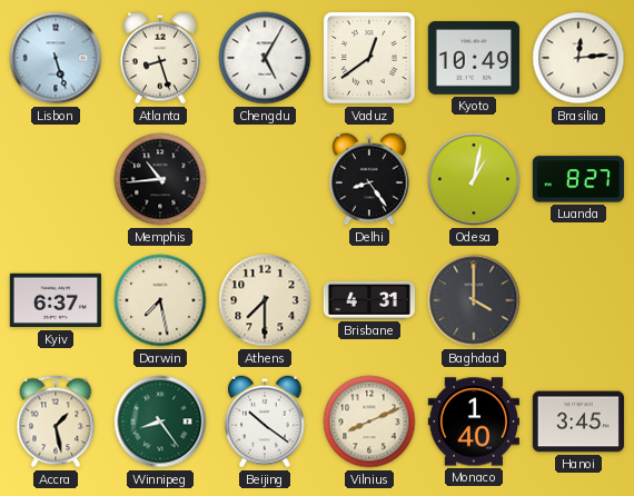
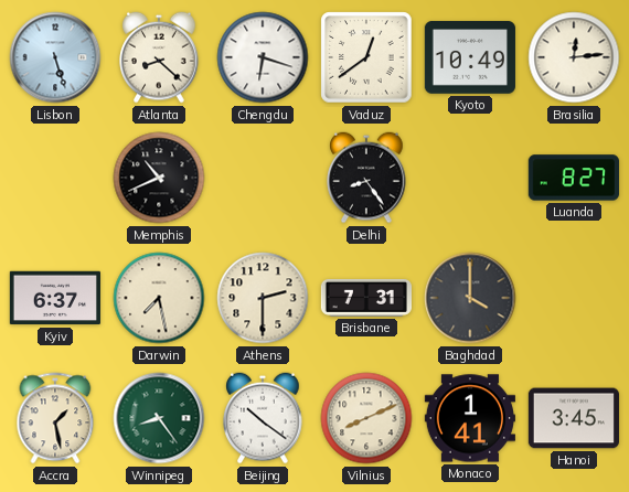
Atlanta: 8:27 -> 8:22
Chengdu: 5:05 -> 6:18
Memphis: 10:44 -> 10:41
Odesa: 1:02 -> none
Athens: 7:30 -> 2:30
Brisbane: 4:31 -> 7:31
Monaco: 1:40 -> 1:41
